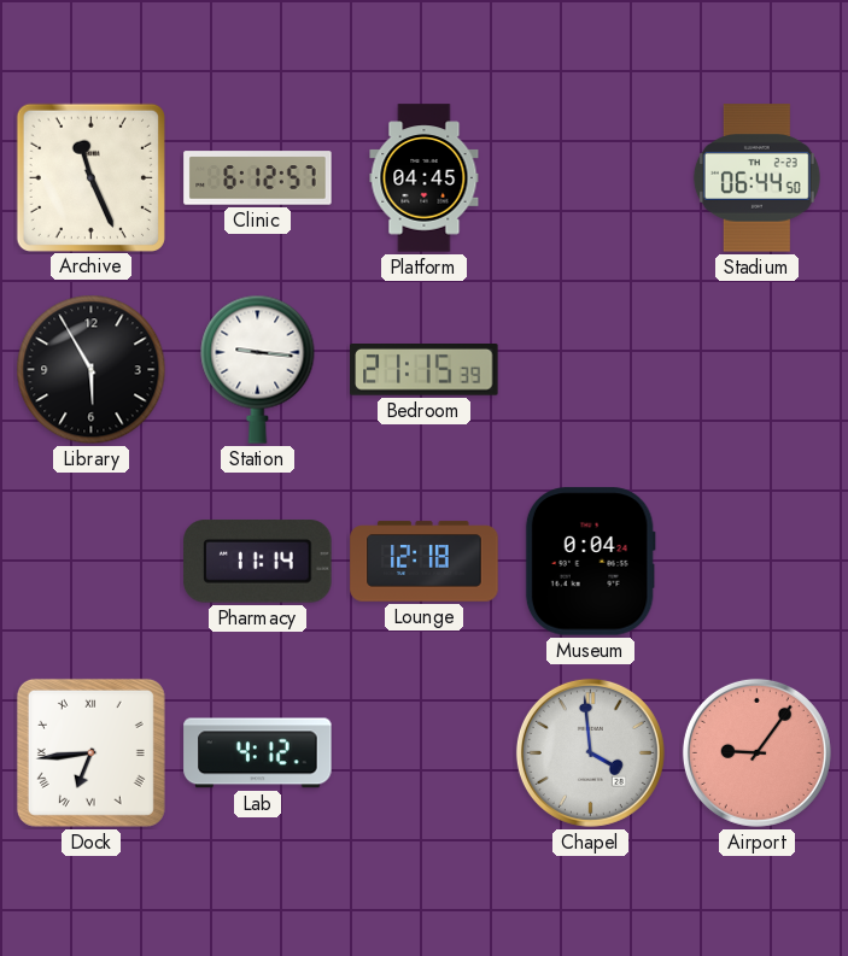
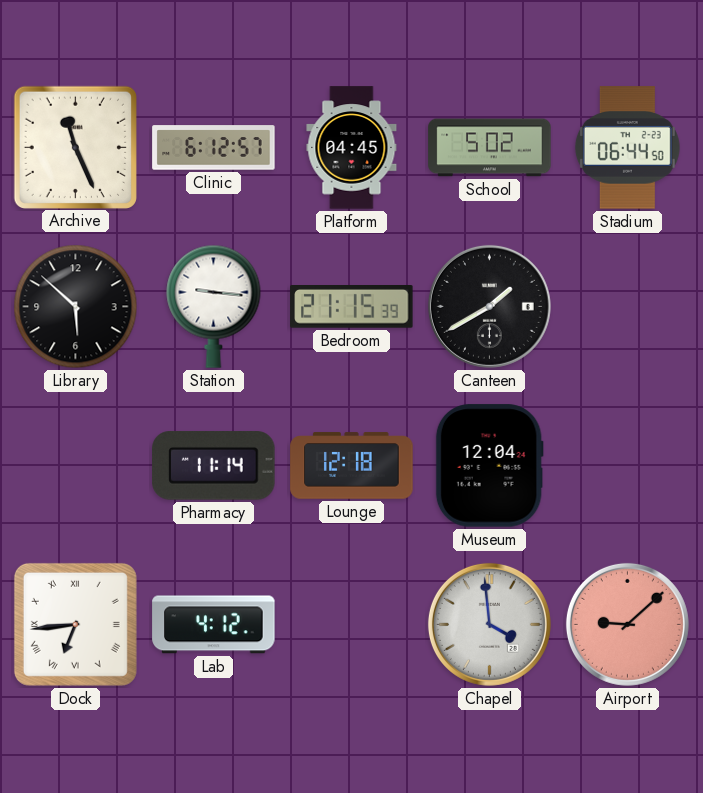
School: none -> 5:02
Library: 5:55 -> 5:52
Canteen: none -> 1:40
Museum: 0:04 -> 12:04
Airport: 9:06 -> 9:08
